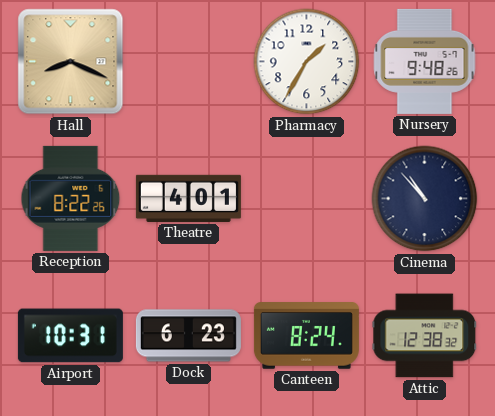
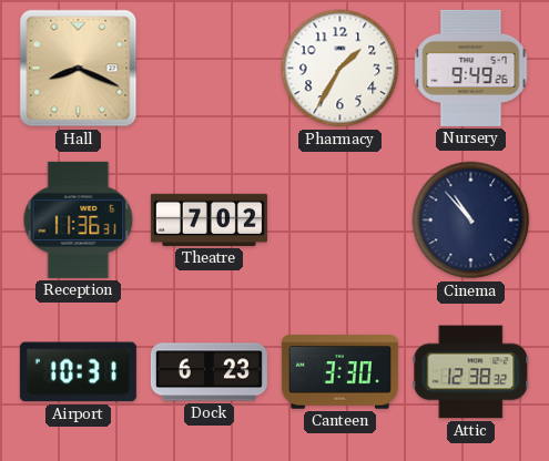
Nursery: 9:48 -> 9:49
Reception: 8:22 -> 11:36
Theatre: 4:01 -> 7:02
Canteen: 8:24 -> 3:30
